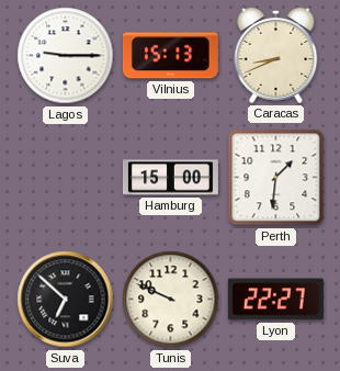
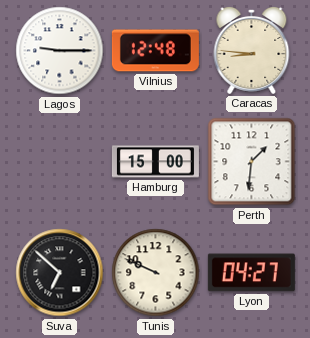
Vilnius: 15:13 -> 12:48
Caracas: 8:41 -> 8:46
Lyon: 22:27 -> 04:27
